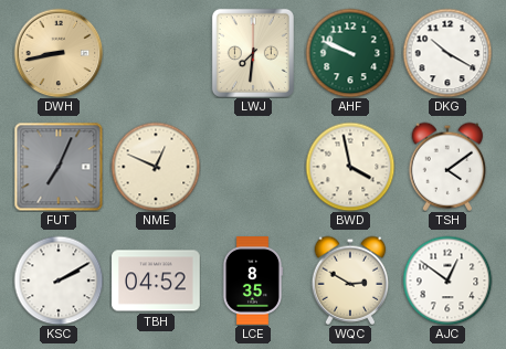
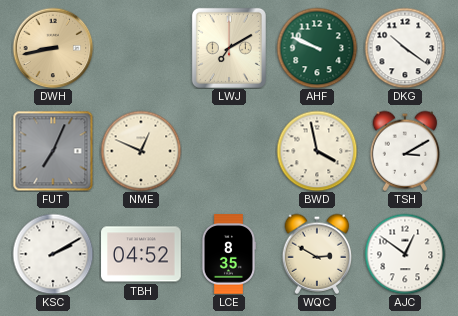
LWJ: 7:31 -> 7:10
DKG: 10:20 -> 10:21
TSH: 4:09 -> 3:10
